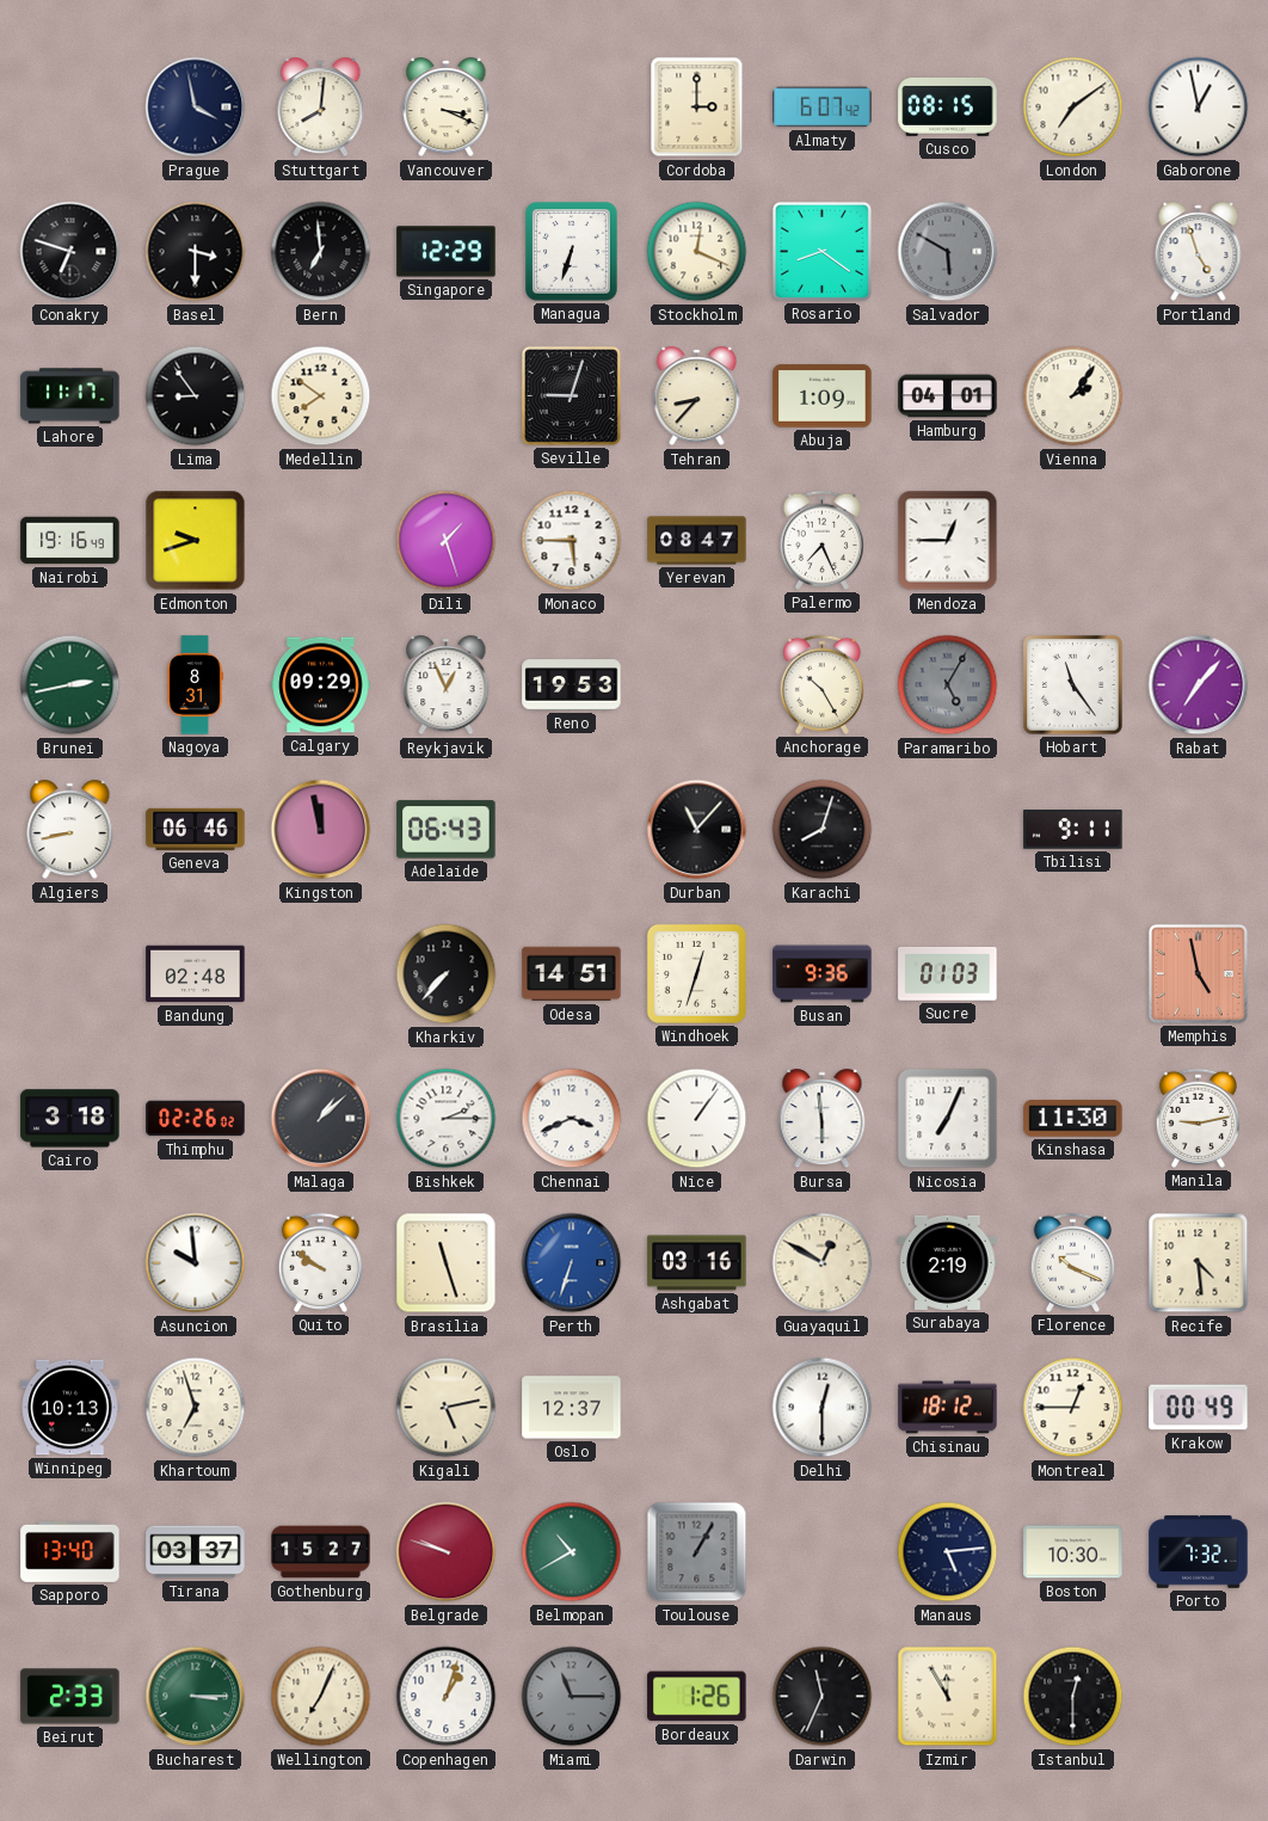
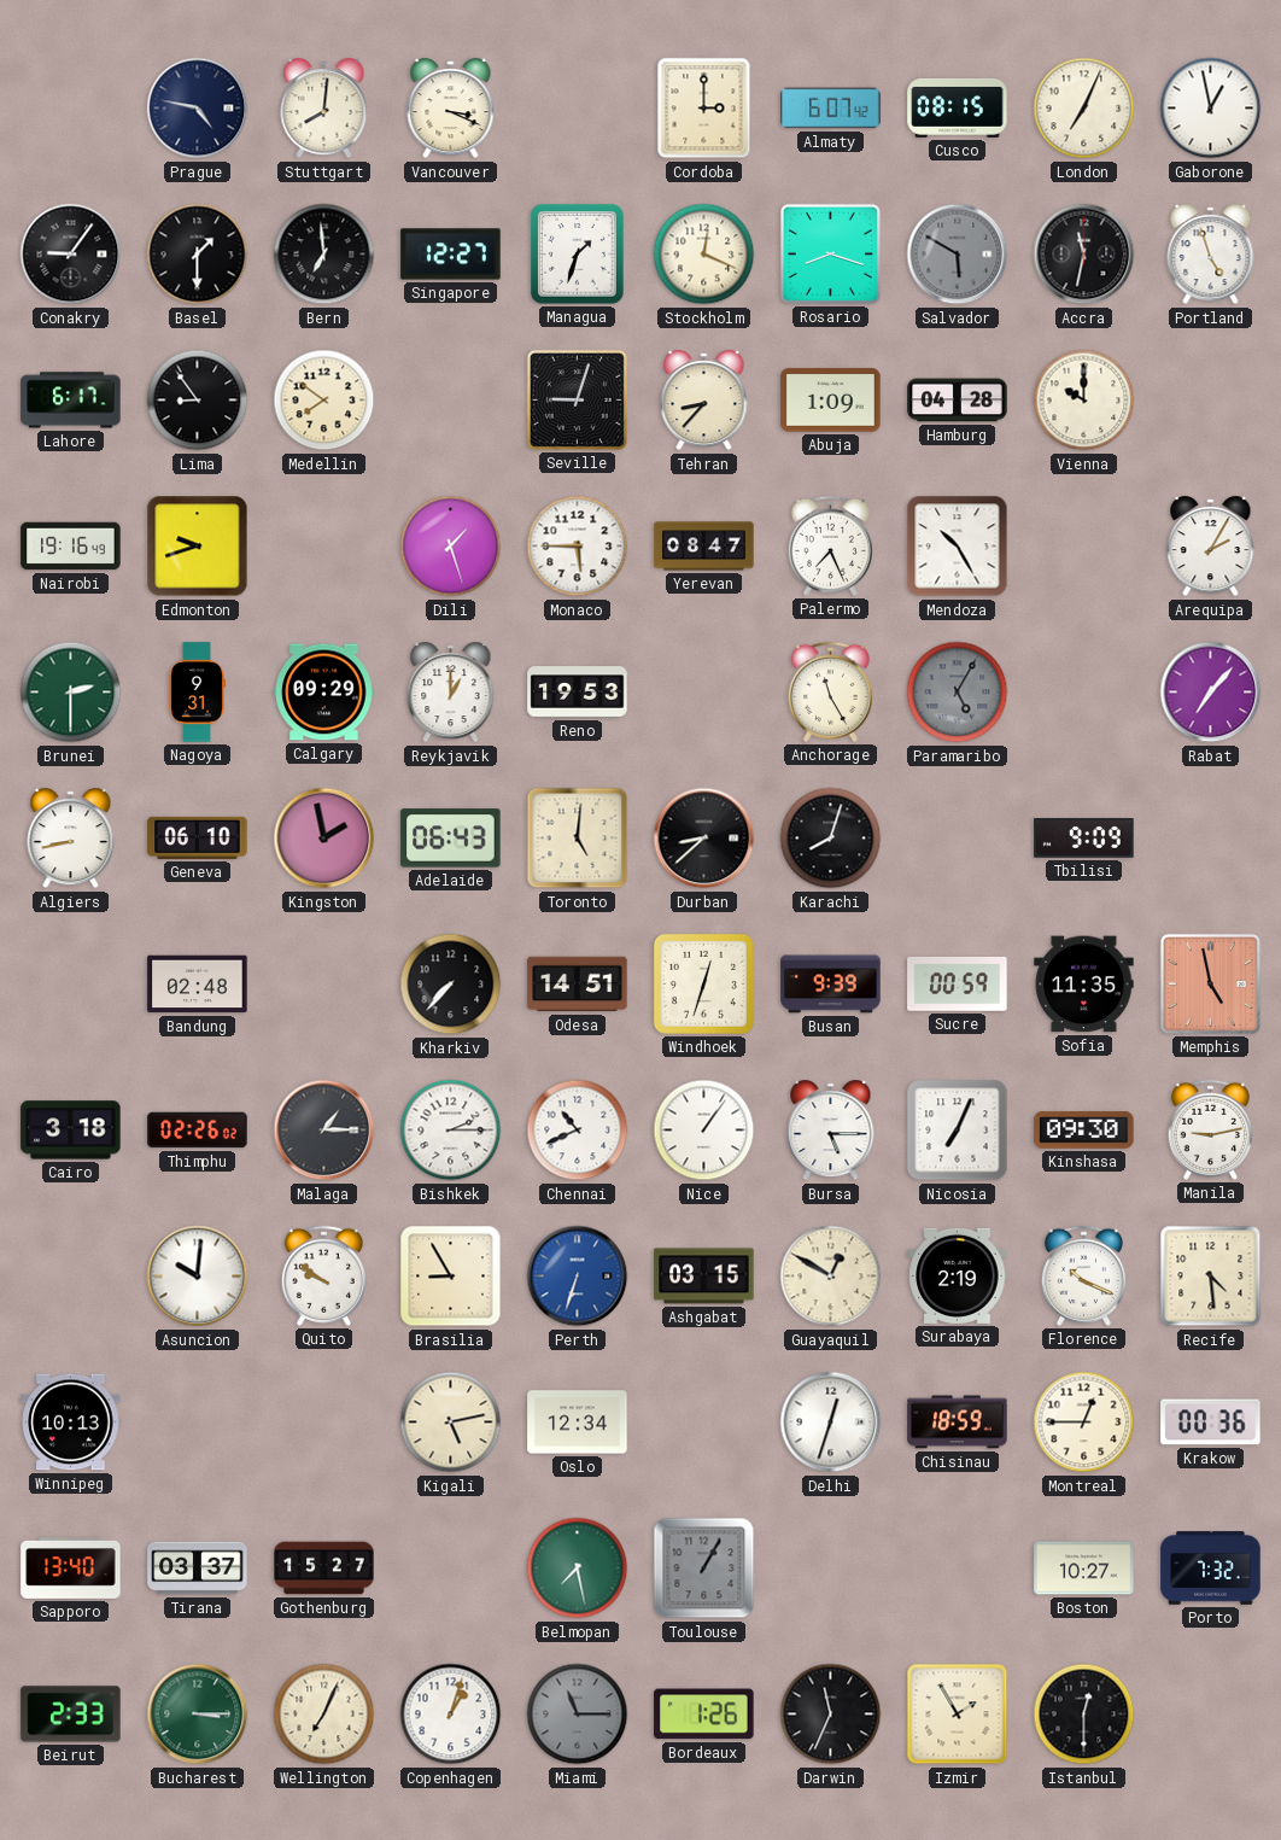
Prague: 3:58 -> 4:47
London: 7:09 -> 7:04
Conakry: 6:48 -> 9:06
Basel: 3:30 -> 1:30
Singapore: 12:29 -> 12:27
Managua: 6:33 -> 1:33
Rosario: 8:21 -> 8:18
Accra: none -> 11:32
Lahore: 11:17 -> 6:17
Hamburg: 04:01 -> 04:28
Vienna: 2:06 -> 10:00
Mendoza: 12:45 -> 10:25
Arequipa: none -> 2:05
Brunei: 2:43 -> 2:30
Nagoya: 8:31 -> 9:31
Reykjavik: 12:56 -> 1:00
Anchorage: 10:25 -> 11:25
Hobart: 11:24 -> none
Geneva: 06:46 -> 06:10
Kingston: 11:58 -> 1:58
Toronto: none -> 5:01
Durban: 11:07 -> 8:38
Tbilisi: 9:11 -> 9:09
Busan: 9:36 -> 9:39
Sucre: 01:03 -> 00:59
Sofia: none -> 11:35
Malaga: 1:08 -> 1:15
Chennai: 3:41 -> 10:41
Bursa: 5:59 -> 5:15
Kinshasa: 11:30 -> 09:30
Asuncion: 9:59 -> 10:01
Brasilia: 11:27 -> 8:55
Ashgabat: 03:16 -> 03:15
Khartoum: 6:57 -> none
Oslo: 12:37 -> 12:34
Delhi: 12:30 -> 12:33
Chisinau: 18:12 -> 18:59
Krakow: 00:49 -> 00:36
Belgrade: 9:48 -> none
Belmopan: 10:40 -> 7:28
Manaus: 5:14 -> none
Boston: 10:30 -> 10:27
Izmir: 11:55 -> 1:55
